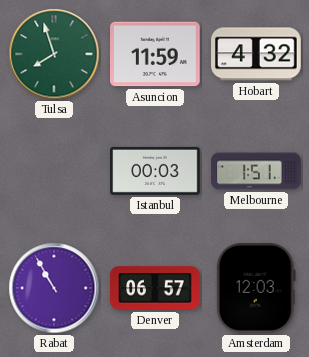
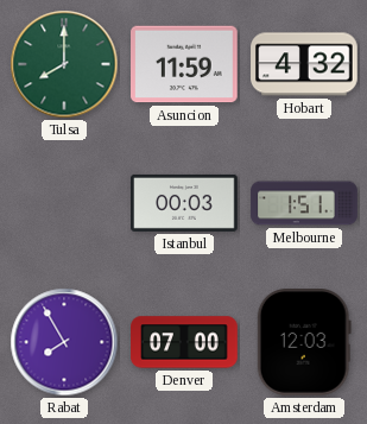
Tulsa: 7:57 -> 8:00
Rabat: 10:55 -> 7:55
Denver: 06:57 -> 07:00
